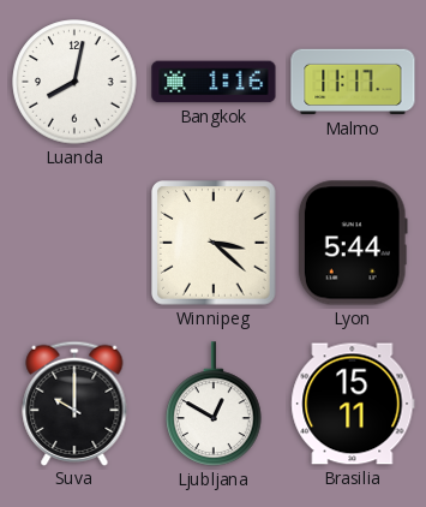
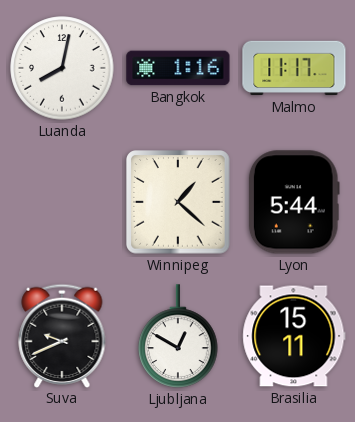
Winnipeg: 3:22 -> 1:22
Suva: 10:00 -> 9:41
